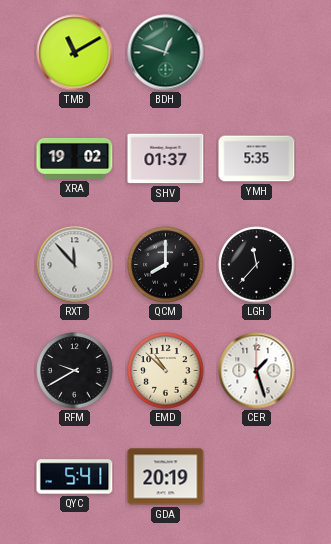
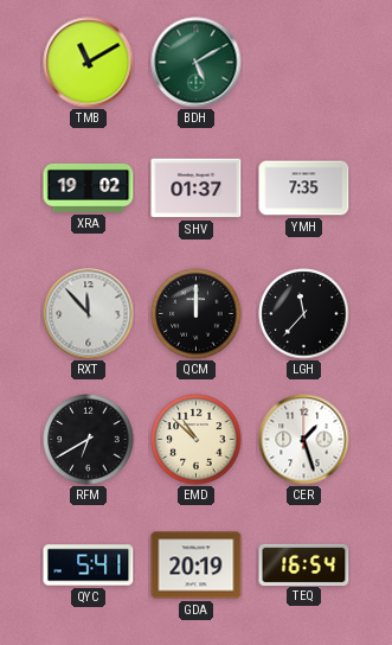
BDH: 12:48 -> 5:10
YMH: 5:35 -> 7:35
QCM: 8:00 -> 12:00
RFM: 9:40 -> 6:40
TEQ: none -> 16:54
